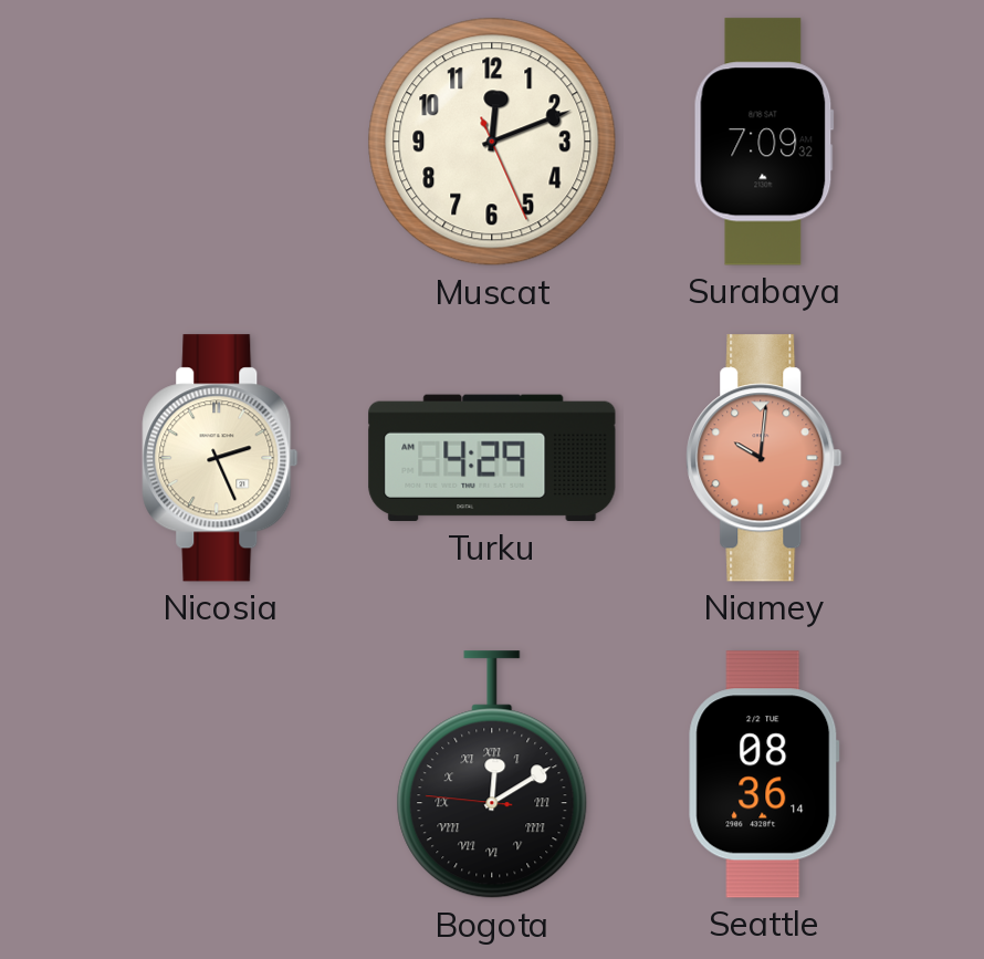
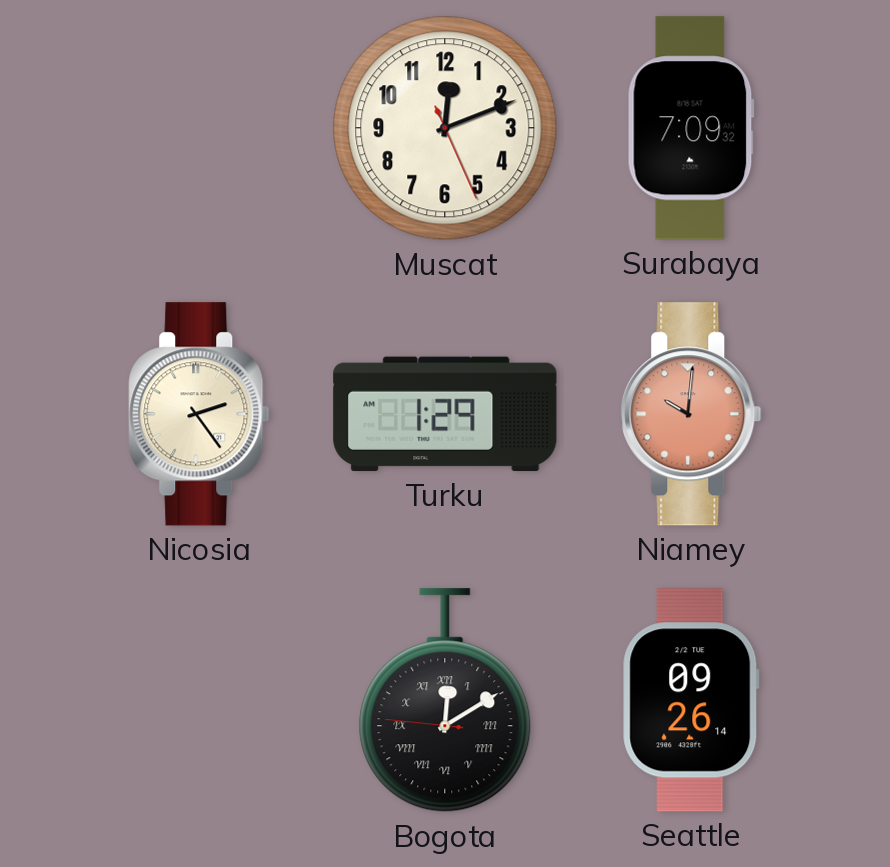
Nicosia: 2:26 -> 2:24
Turku: 4:29 -> 1:29
Seattle: 08:36 -> 09:26
